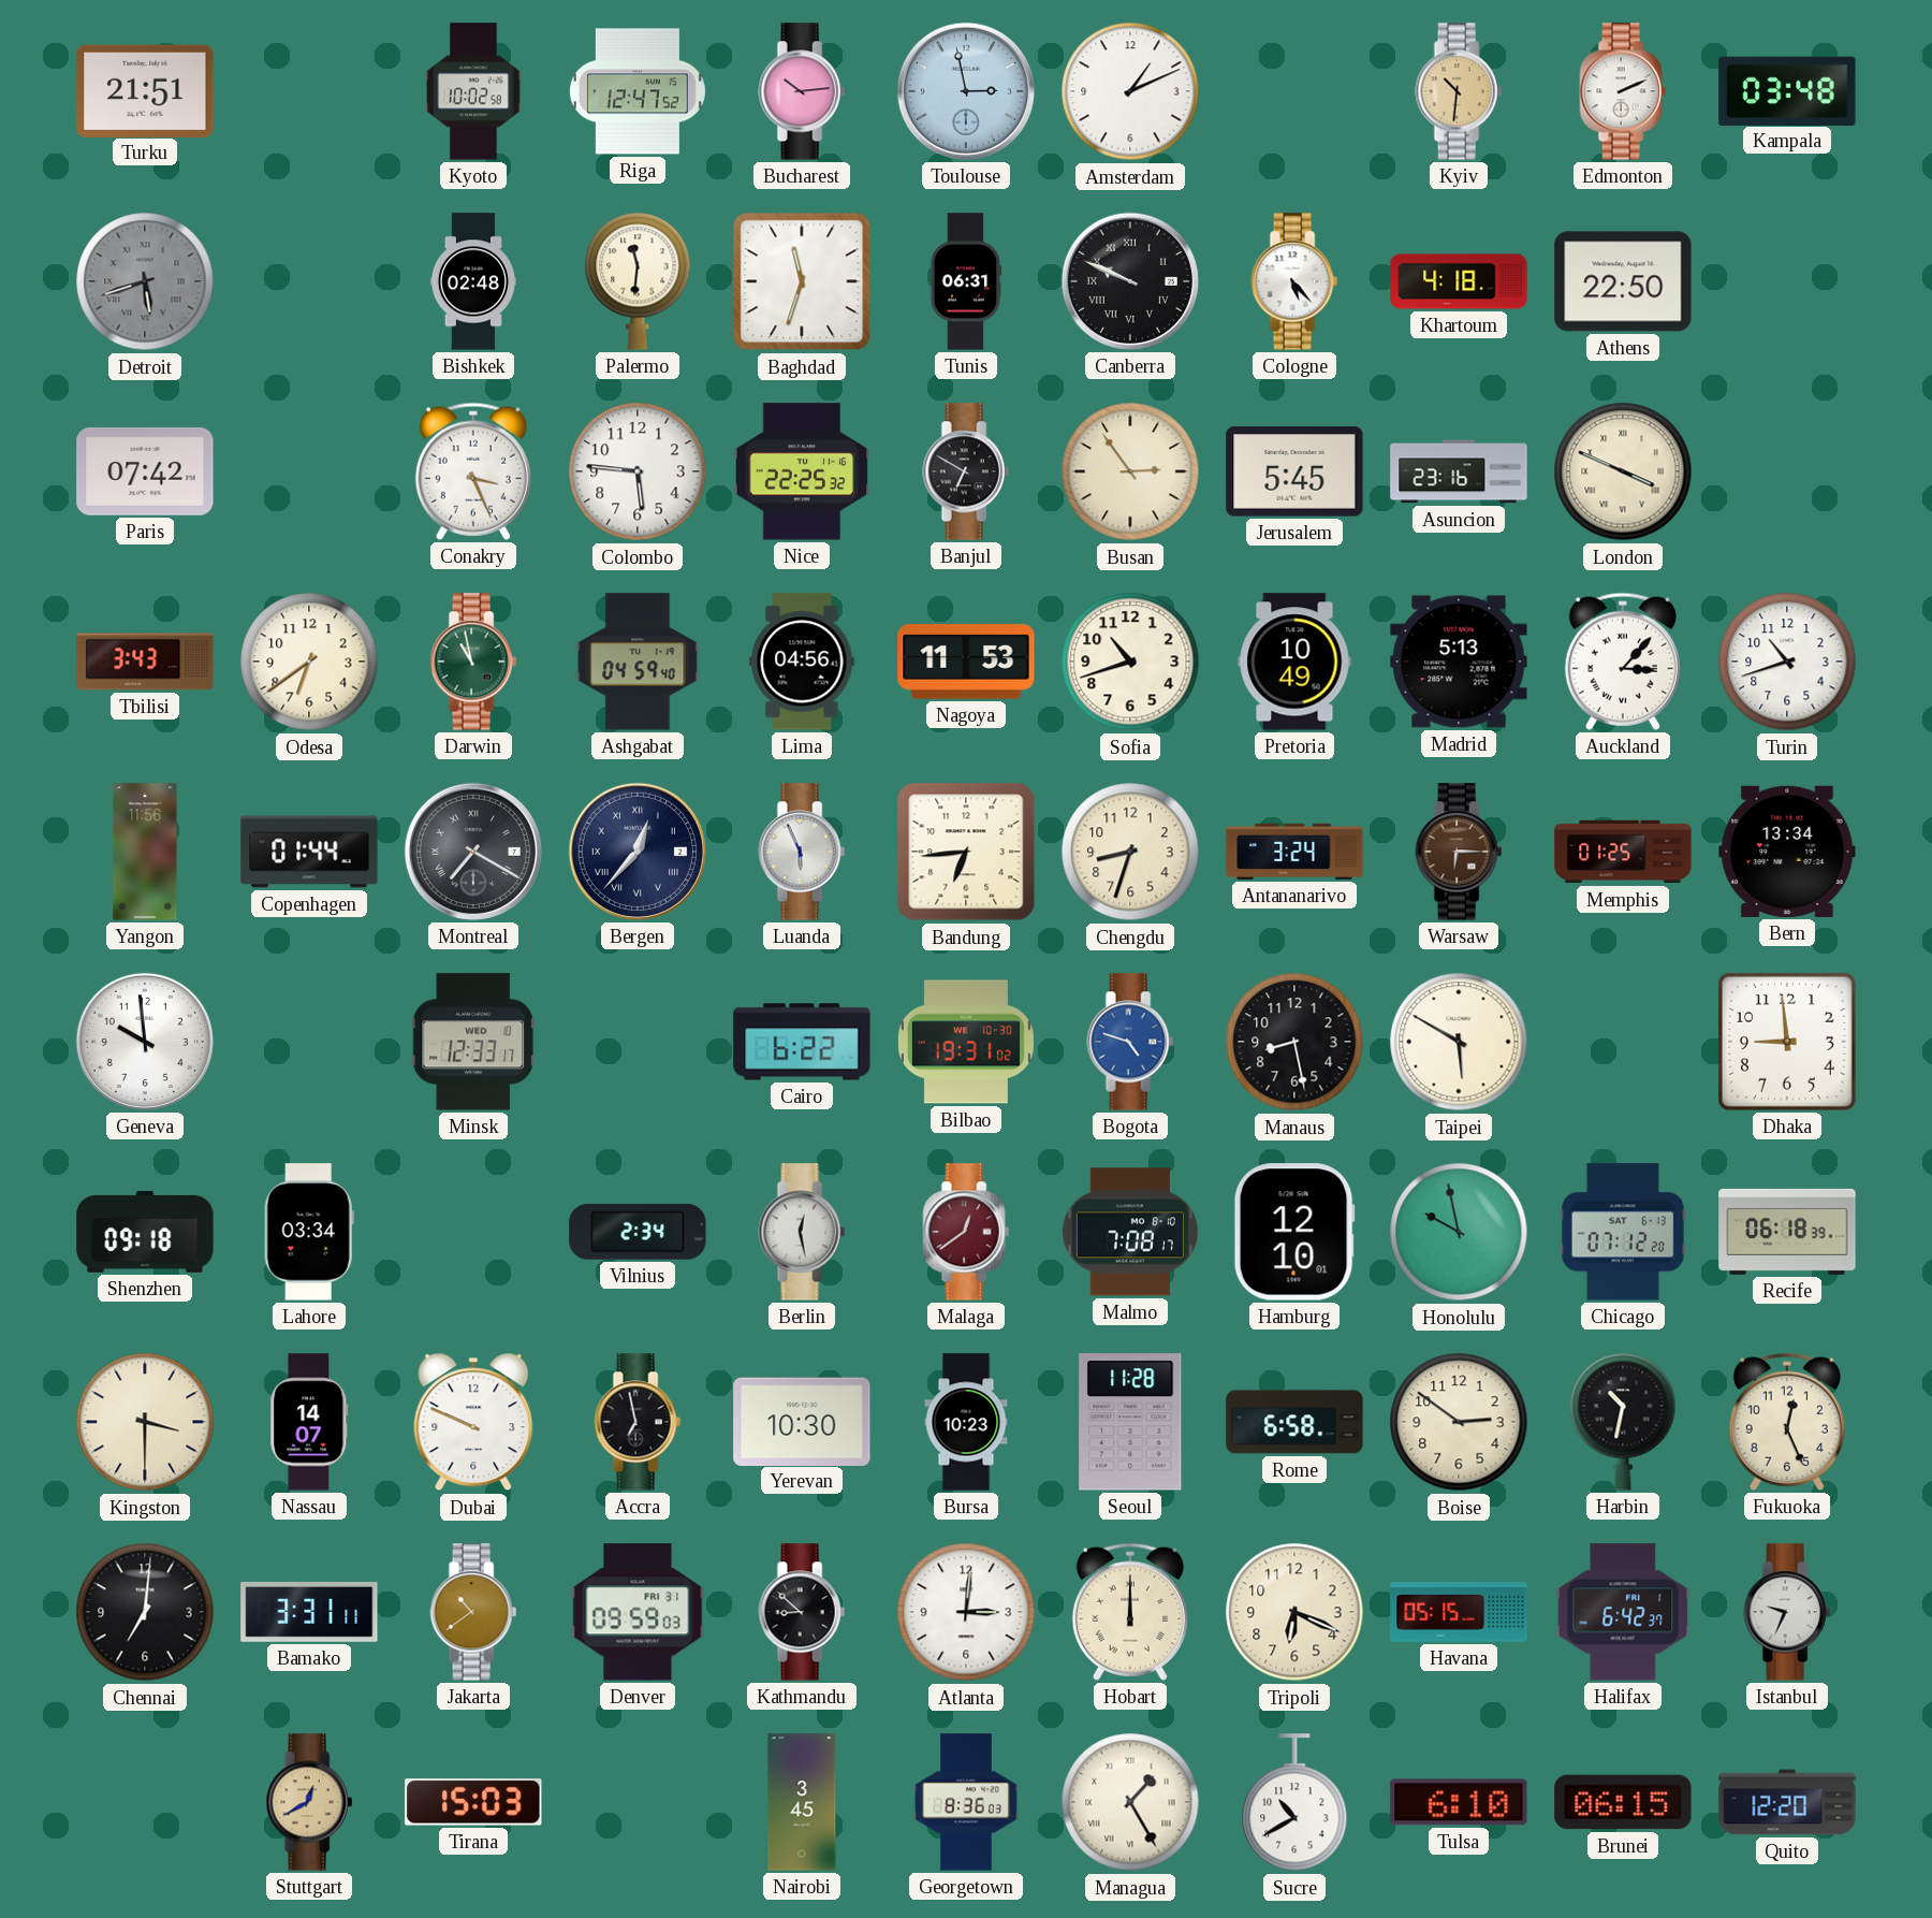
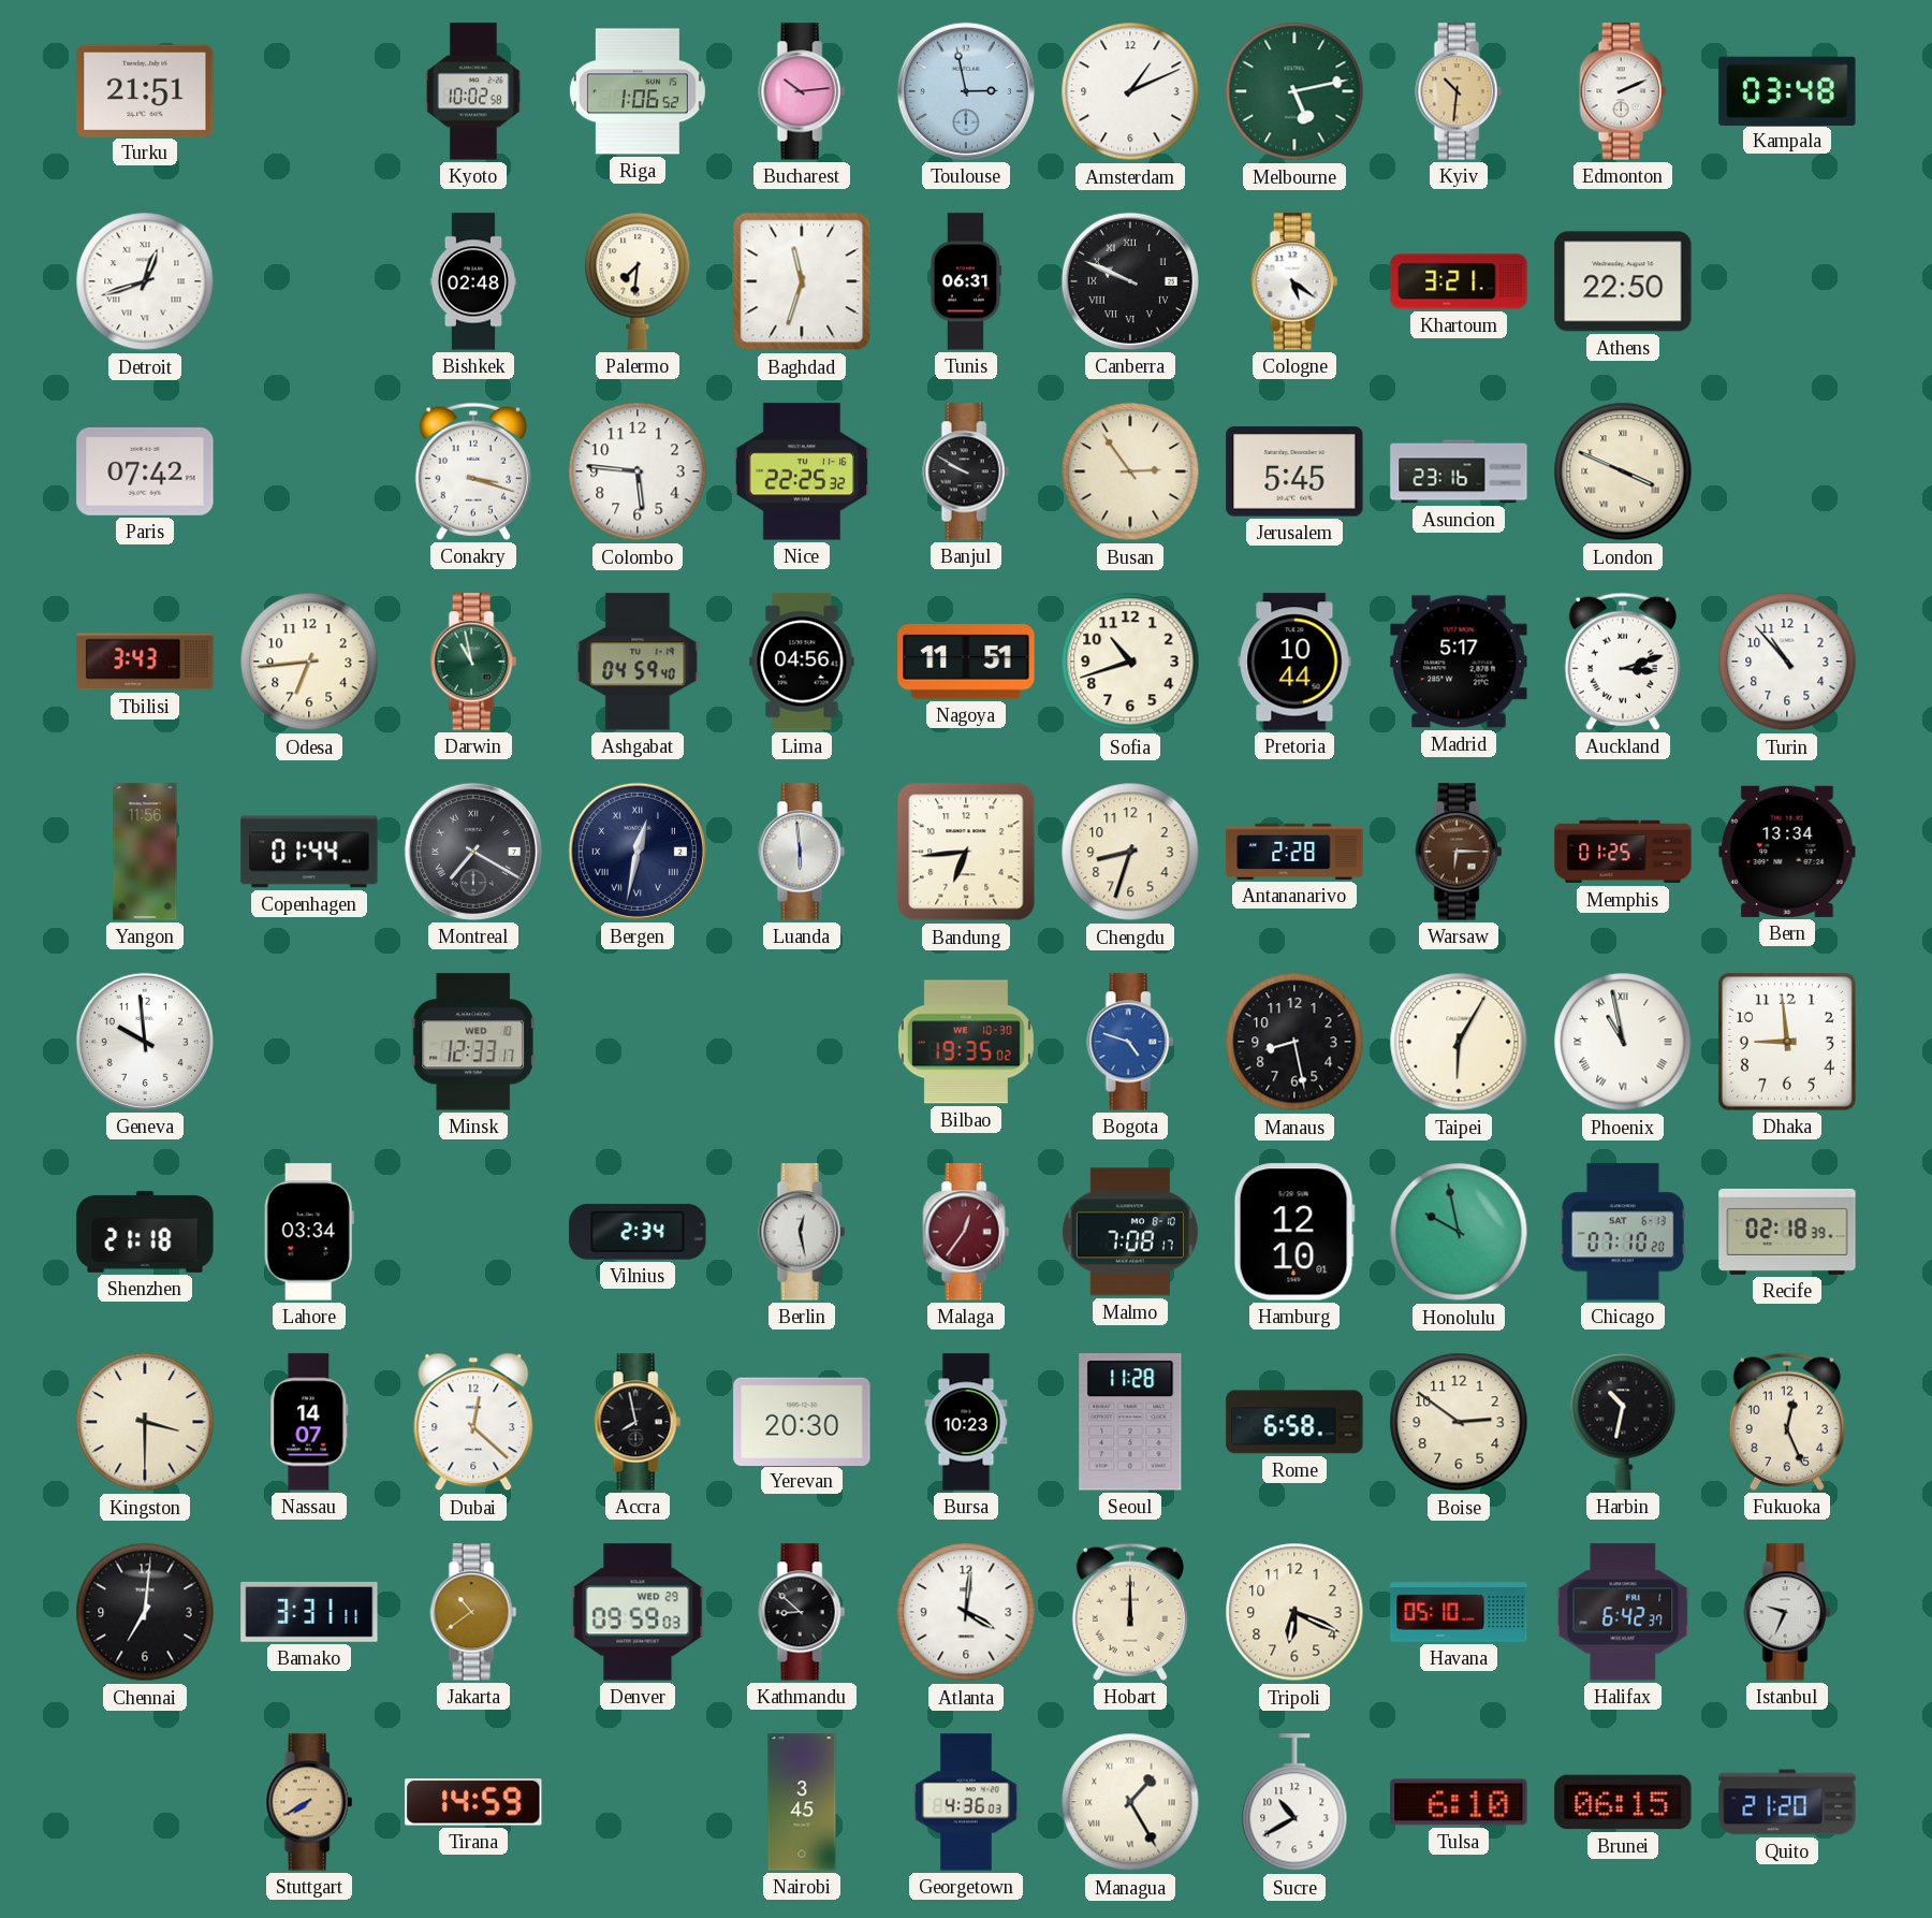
Riga: 12:47 -> 1:06
Melbourne: none -> 5:13
Detroit: 5:42 -> 12:42
Detroit dial: grey -> white
Palermo: 11:31 -> 7:31
Cologne: 5:23 -> 5:21
Khartoum: 4:18 -> 3:21
Conakry: 3:26 -> 3:18
Banjul: 6:50 -> 9:50
Odesa: 6:39 -> 6:44
Nagoya: 11:53 -> 11:51
Pretoria: 10:49 -> 10:44
Madrid: 5:13 -> 5:17
Auckland: 3:07 -> 3:12
Turin: 10:42 -> 10:53
Bergen: 12:37 -> 12:32
Luanda: 5:56 -> 5:59
Antananarivo: 3:24 -> 2:28
Cairo: 6:22 -> none
Bilbao: 19:31 -> 19:35
Taipei: 5:50 -> 6:05
Phoenix: none -> 10:58
Shenzhen: 09:18 -> 21:18
Malaga: 12:39 -> 12:36
Chicago: 07:12 -> 07:10
Recife: 06:18 -> 02:18
Dubai: 9:49 -> 12:22
Accra: 6:58 -> 7:58
Yerevan: 10:30 -> 20:30
Denver date: FRI 31 -> WED 29
Atlanta: 3:01 -> 4:01
Havana: 05:15 -> 05:10
Stuttgart: 12:40 -> 7:40
Tirana: 15:03 -> 14:59
Georgetown: 8:36 -> 4:36
Quito: 12:20 -> 21:20
